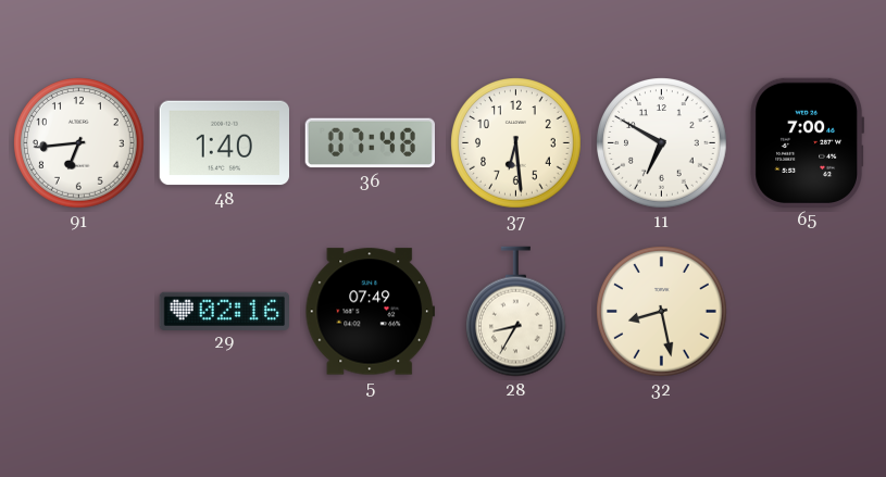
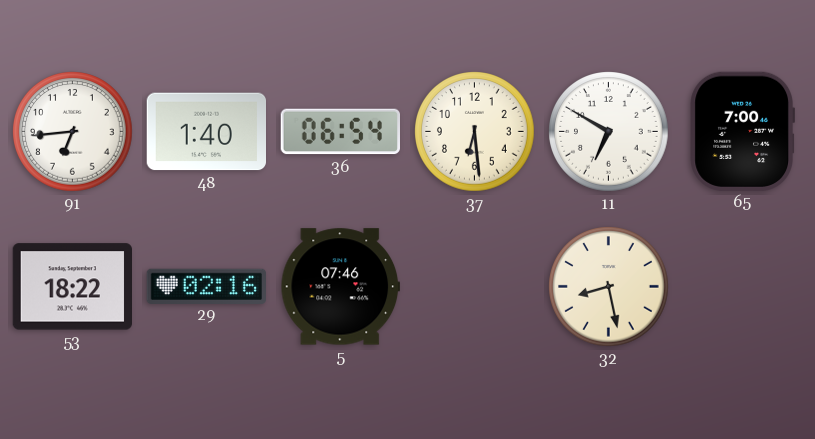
36: 07:48 -> 06:54
53: none -> 18:22
5: 07:49 -> 07:46
28: 8:35 -> none
